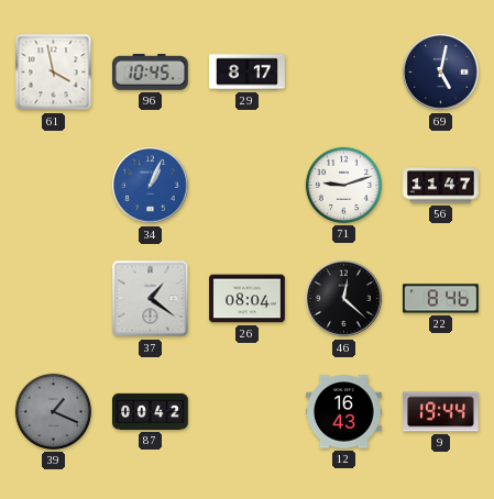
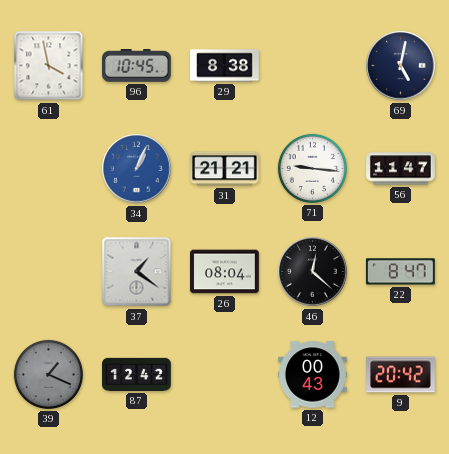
29: 8:17 -> 8:38
31: none -> 21:21
71: 9:12 -> 9:16
22: 8:46 -> 8:47
87: 00:42 -> 12:42
12: 16:43 -> 00:43
9: 19:44 -> 20:42
